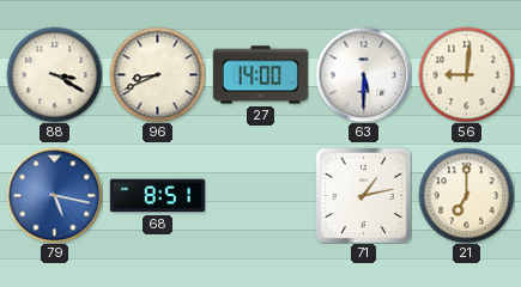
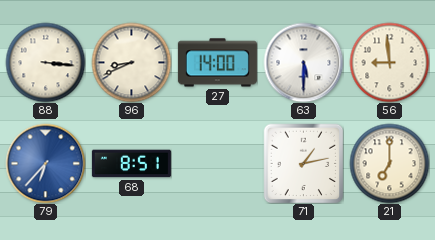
88: 3:20 -> 3:16
56: 9:01 -> 8:59
79: 5:17 -> 6:37
